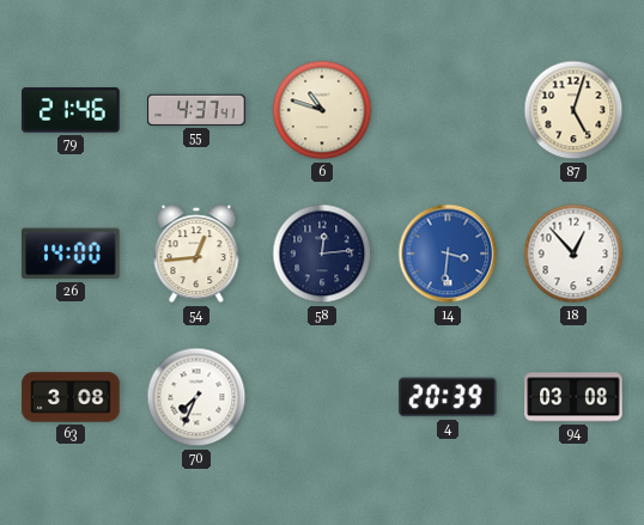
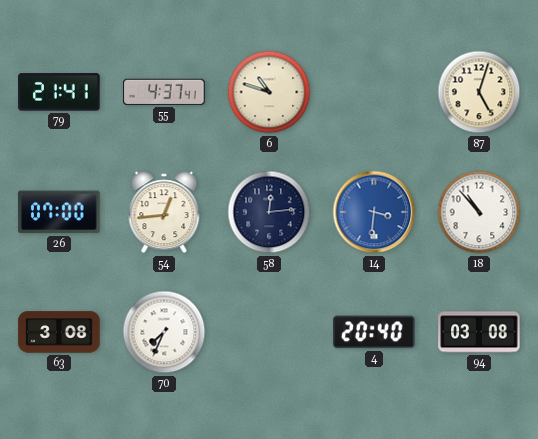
79: 21:46 -> 21:41
26: 14:00 -> 07:00
18: 12:53 -> 10:53
4: 20:39 -> 20:40
